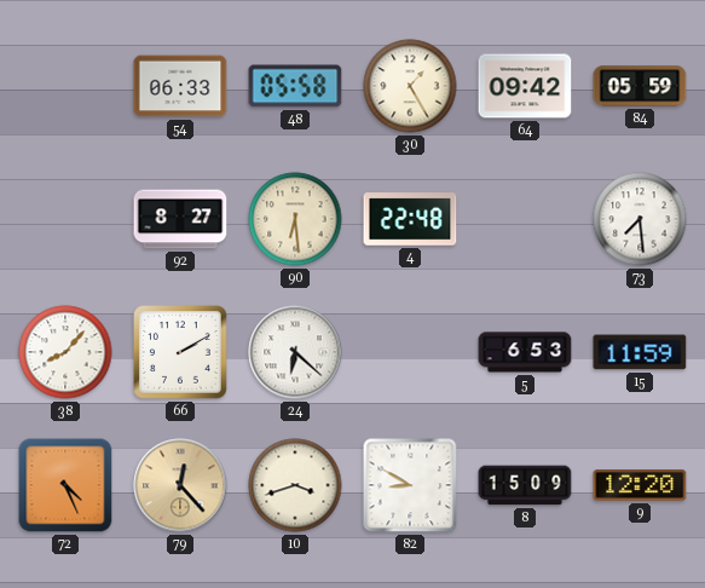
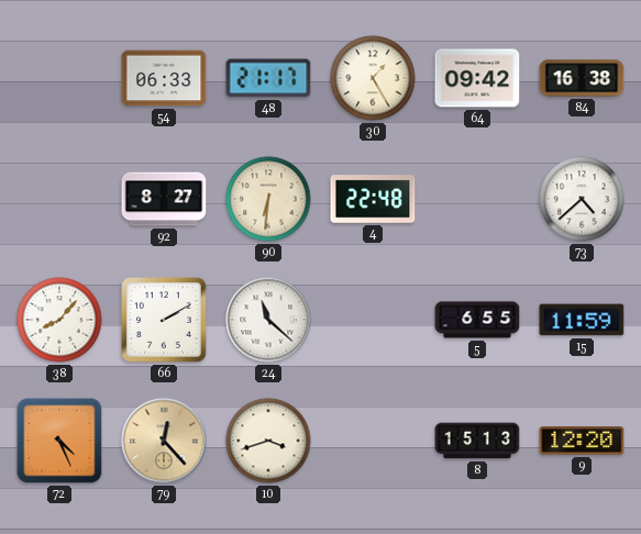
48: 05:58 -> 21:17
84: 05:59 -> 16:38
90: 6:29 -> 6:31
73: 7:29 -> 4:38
24: 6:22 -> 11:22
5: 6:53 -> 6:55
82: 8:50 -> none
8: 15:09 -> 15:13
